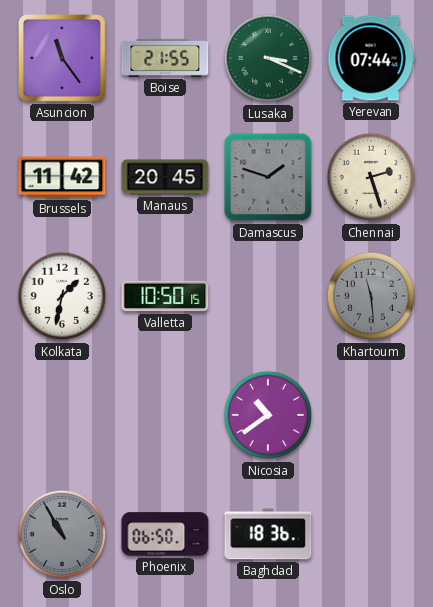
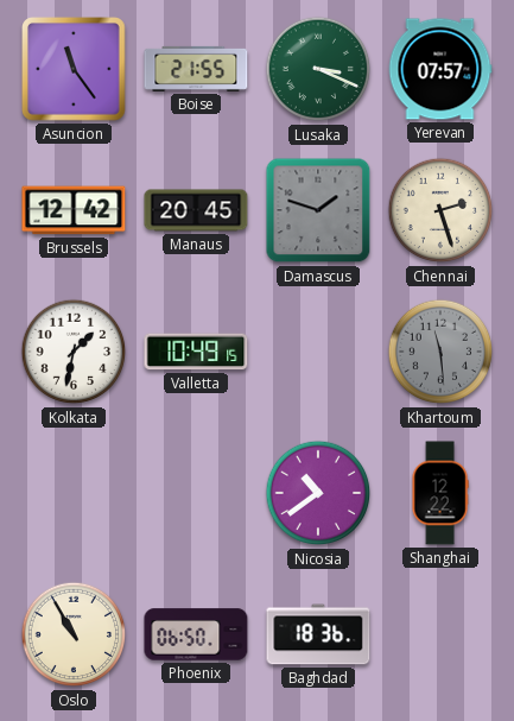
Yerevan: 07:44 -> 07:57
Brussels: 11:42 -> 12:42
Valletta: 10:50 -> 10:49
Shanghai: none -> 12:22
Oslo dial: grey -> cream
